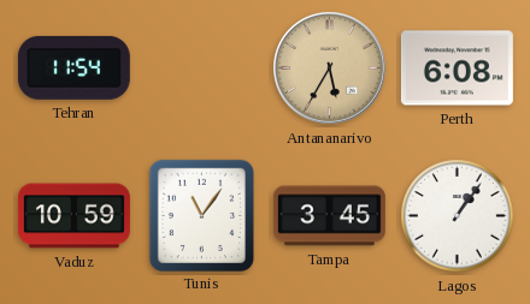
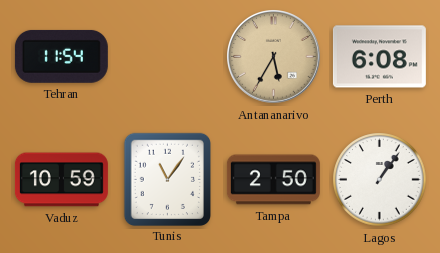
Tampa: 3:45 -> 2:50
